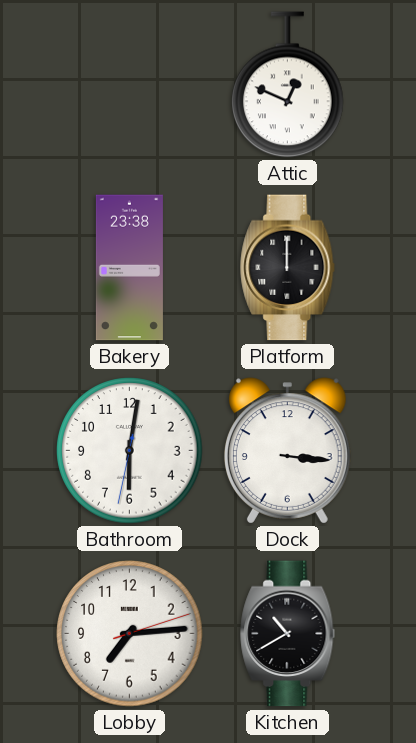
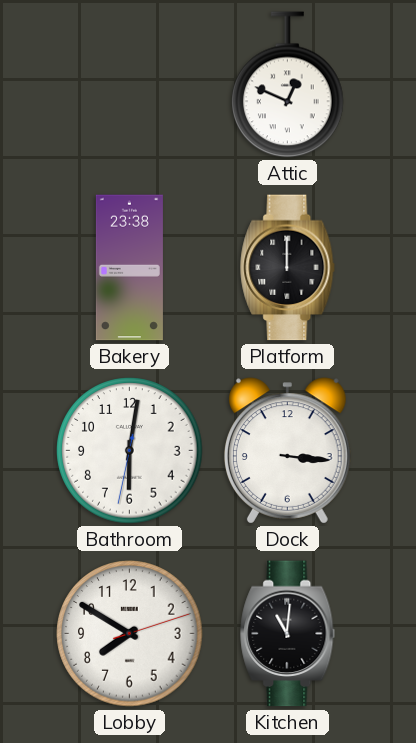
Lobby: 7:14 -> 7:50
Kitchen: 10:40 -> 11:01
